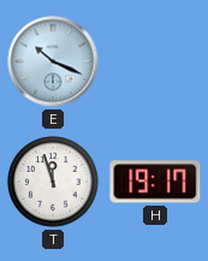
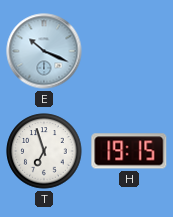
T: 11:57 -> 6:57
H: 19:17 -> 19:15
